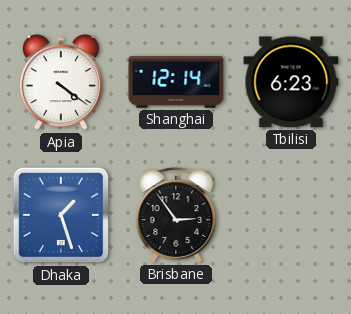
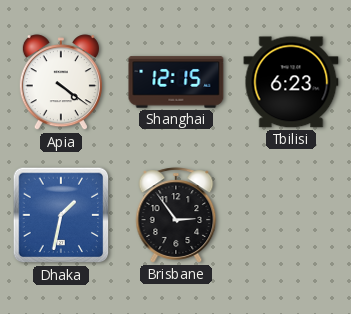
Shanghai: 12:14 -> 12:15
Dhaka: 1:27 -> 1:32
